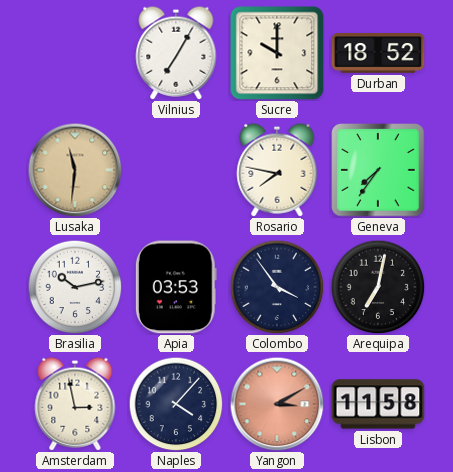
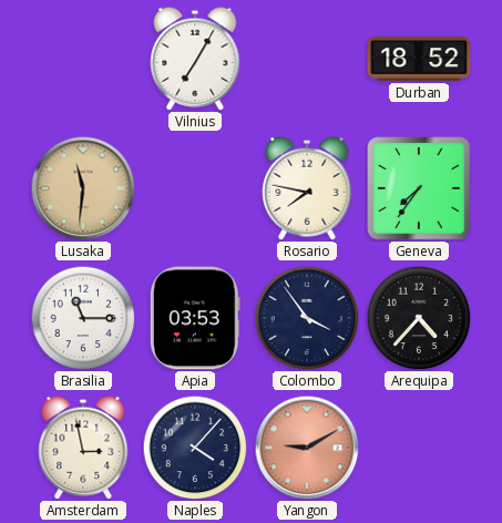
Sucre: 10:00 -> none
Brasilia: 10:13 -> 11:15
Arequipa: 7:02 -> 4:37
Yangon: 3:10 -> 9:10
Lisbon: 11:58 -> none
